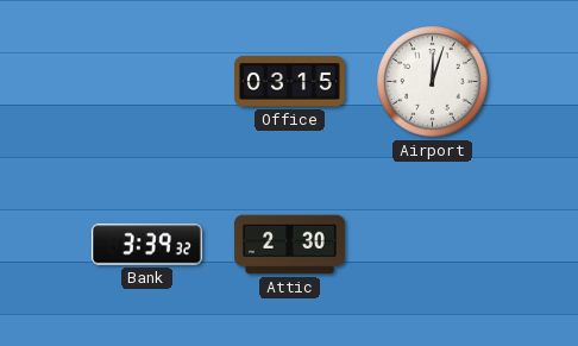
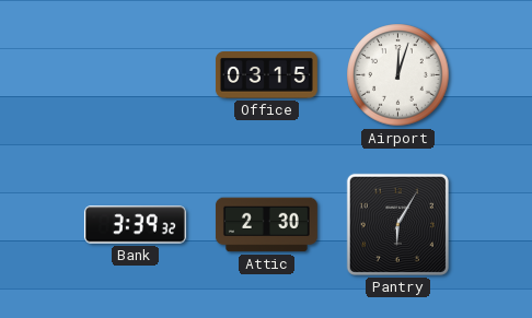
Pantry: none -> 6:05
